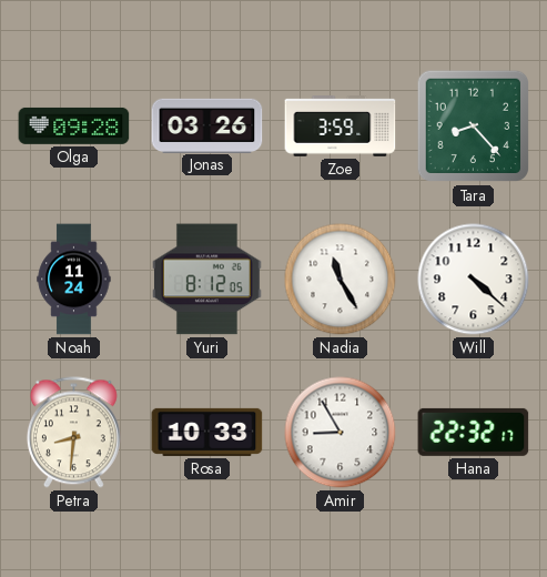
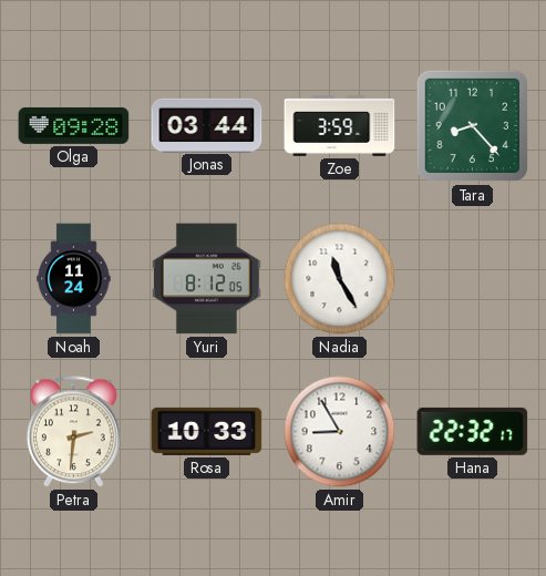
Jonas: 03:26 -> 03:44
Will: 4:22 -> none
Petra: 8:31 -> 2:31
